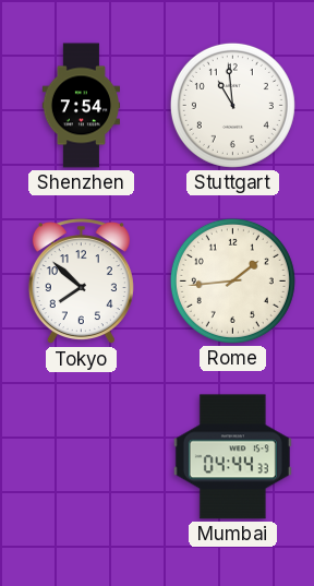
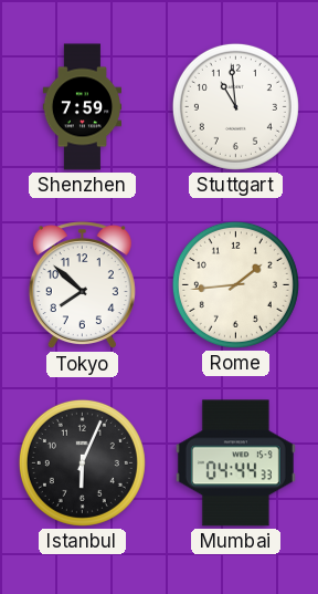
Shenzhen: 7:54 -> 7:59
Istanbul: none -> 6:04
